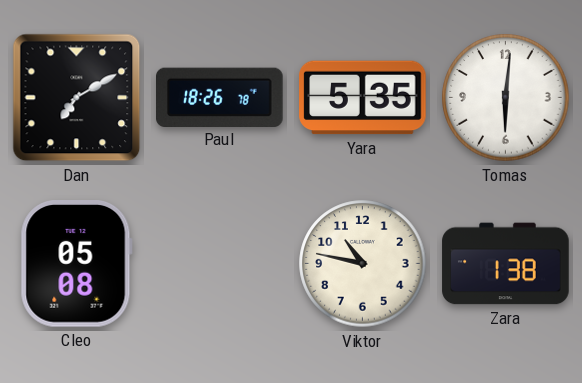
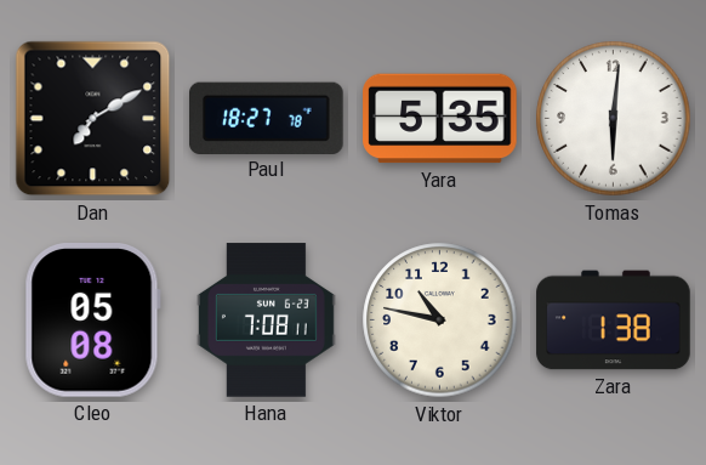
Paul: 18:26 -> 18:27
Hana: none -> 7:08
